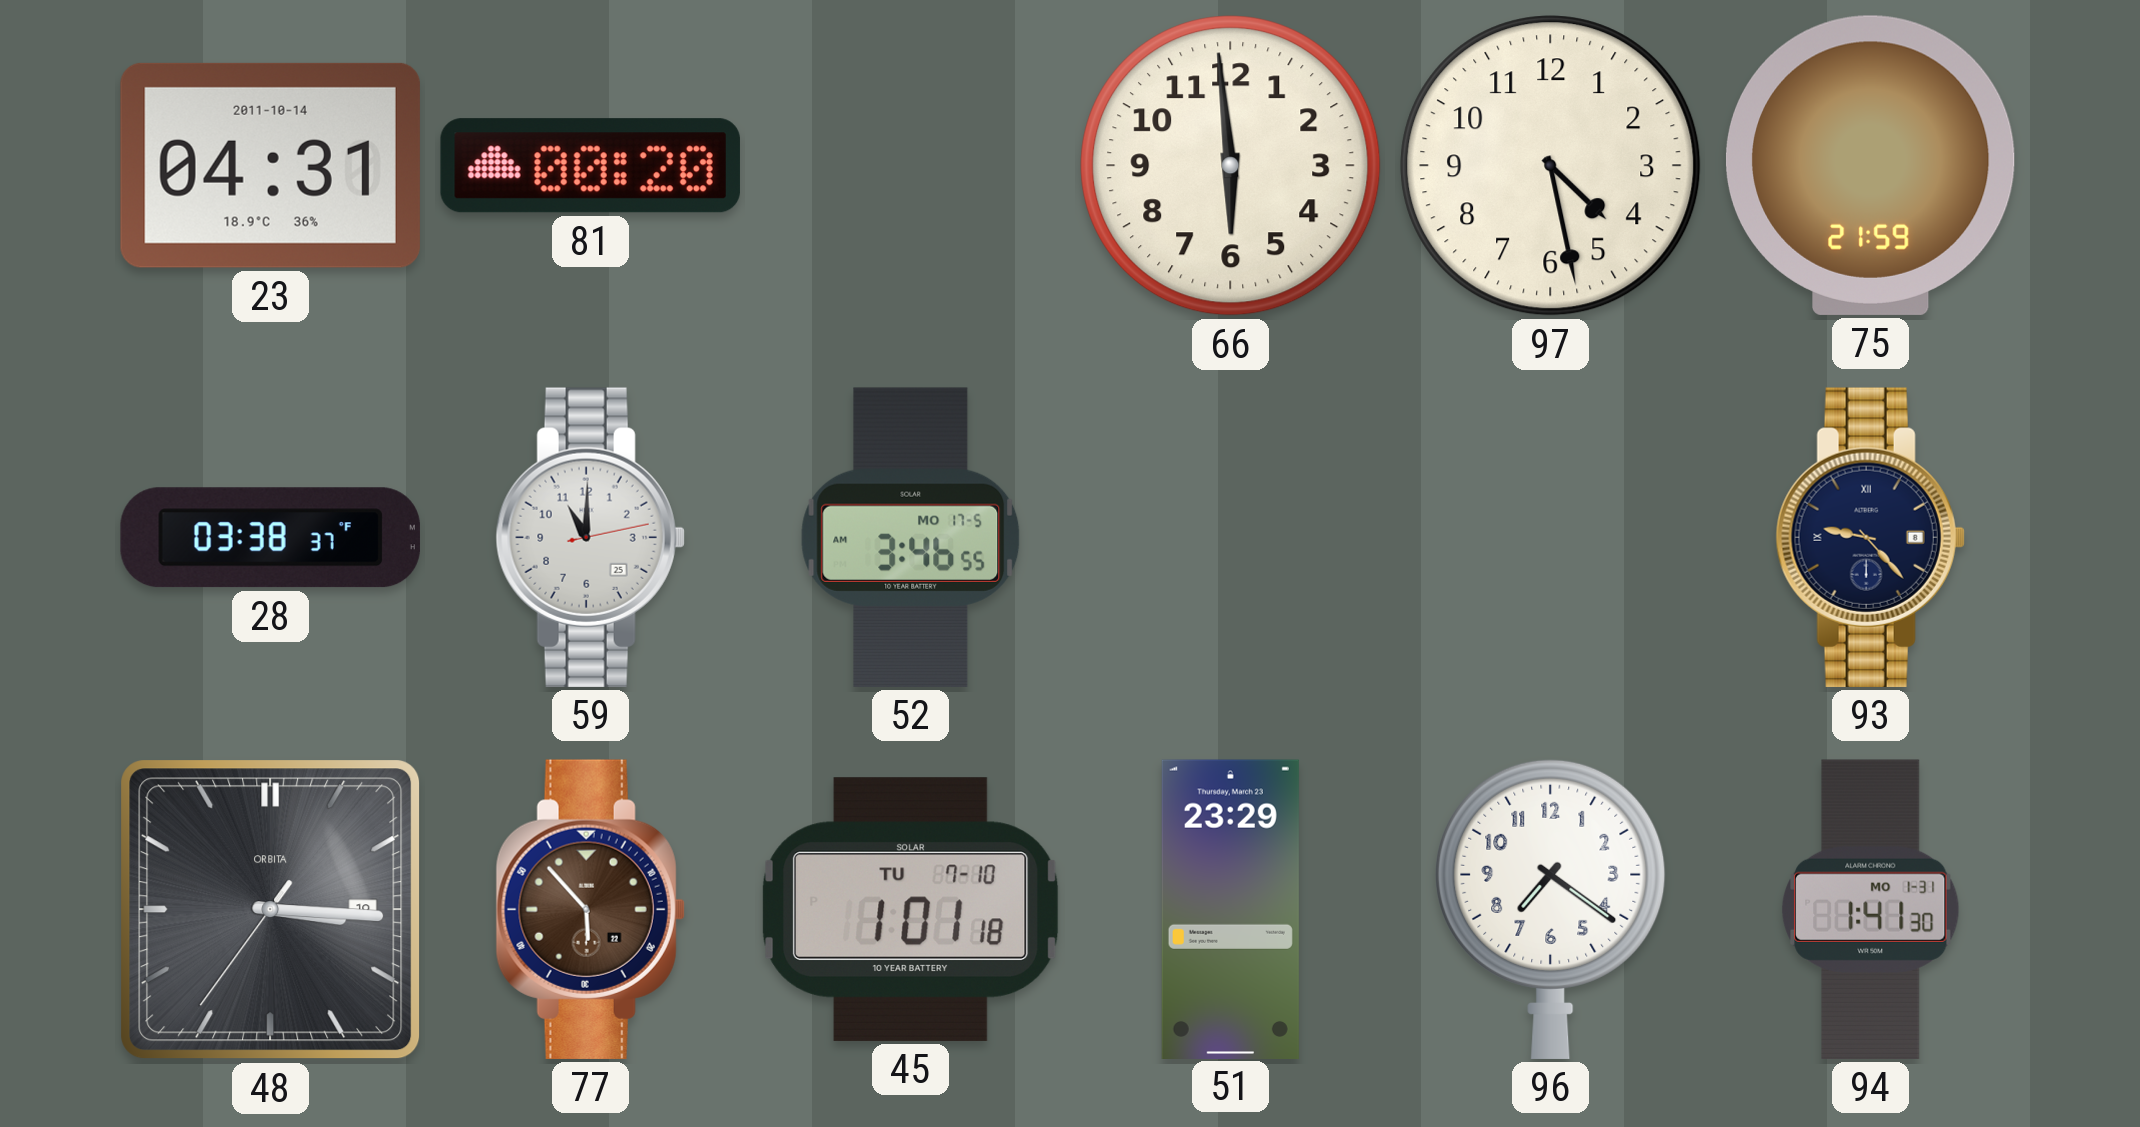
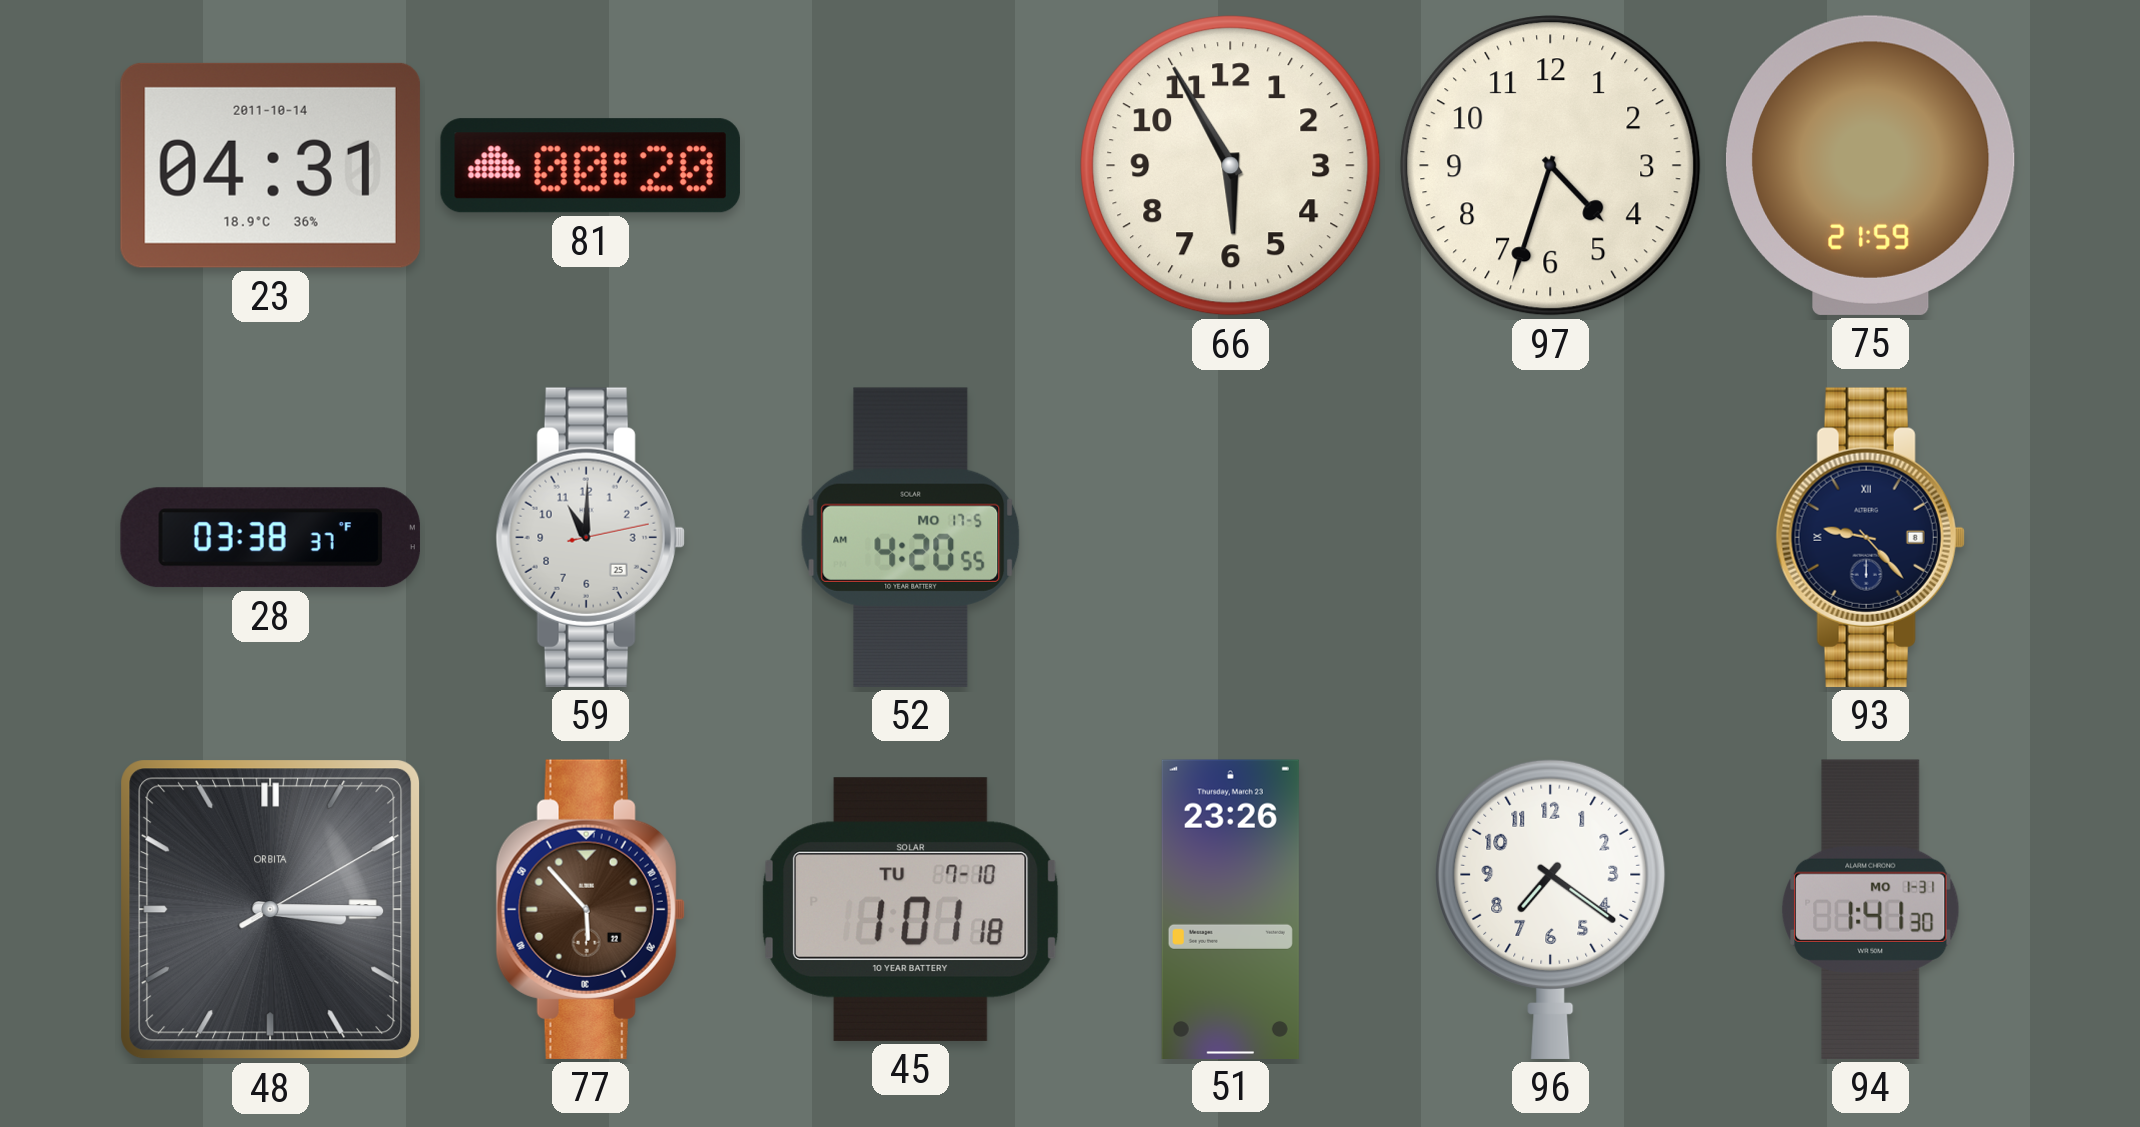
66: 5:59 -> 5:55
97: 4:28 -> 4:33
52: 3:46 -> 4:20
48: 3:15:36 -> 3:15:10
51: 23:29 -> 23:26
